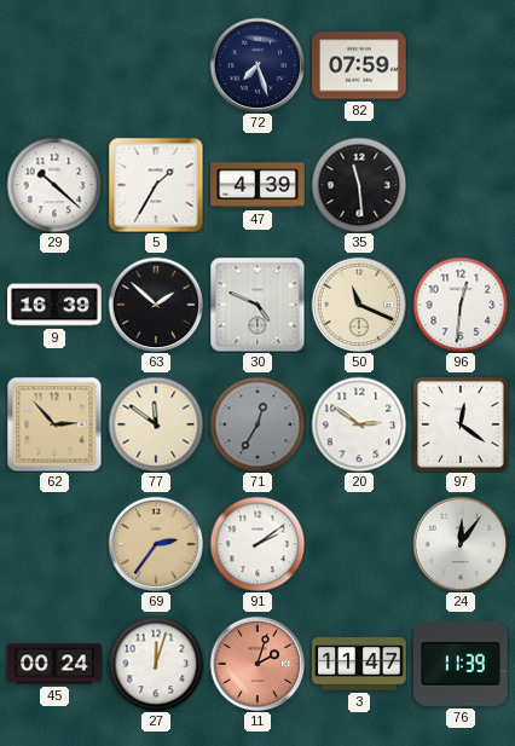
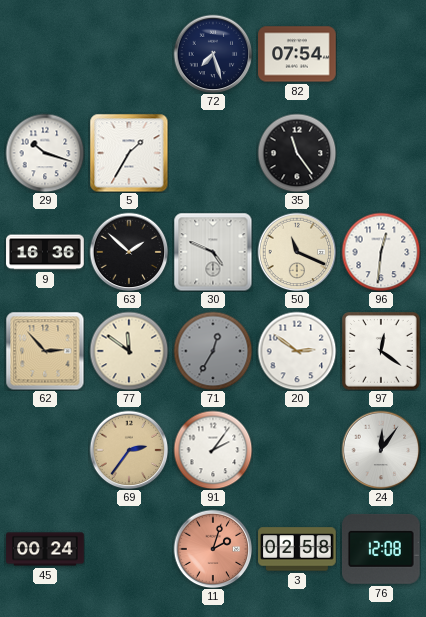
82: 07:59 -> 07:54
29: 10:22 -> 10:18
47: 4:39 -> none
35: 11:29 -> 11:24
9: 16:39 -> 16:36
91: 2:09 -> 2:06
27: 12:03 -> none
3: 11:47 -> 02:58
76: 11:39 -> 12:08
